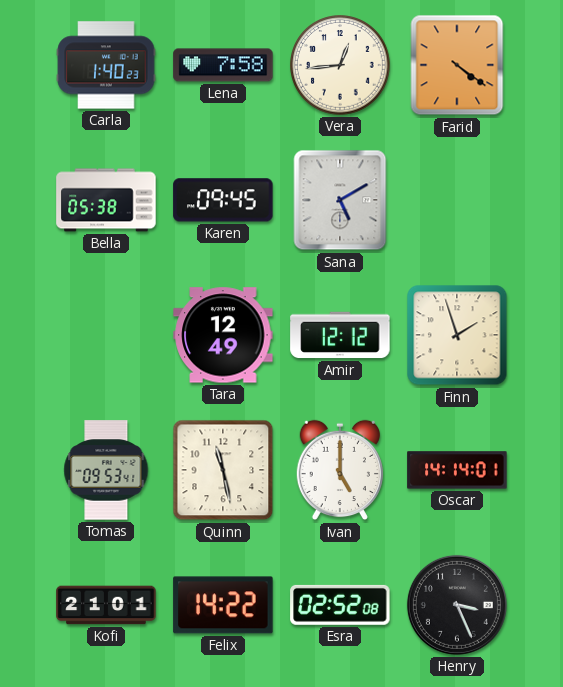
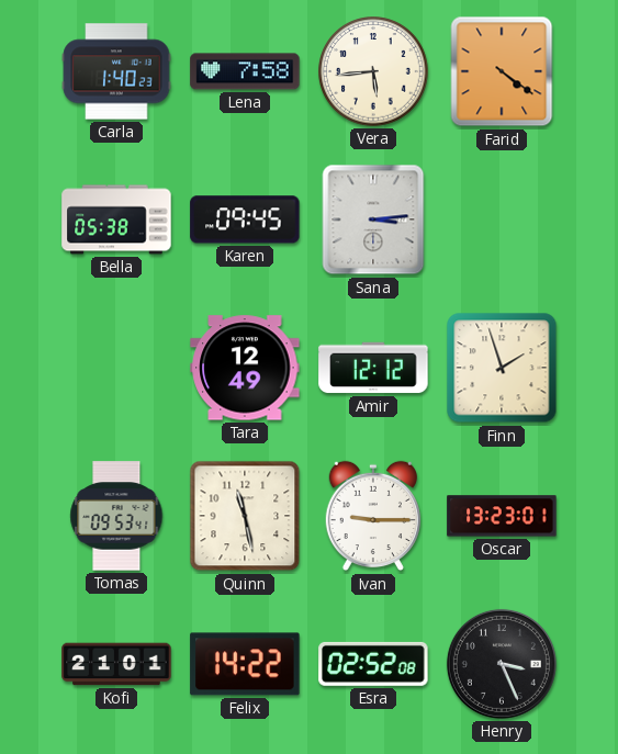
Vera: 12:44 -> 5:44
Sana: 5:10 -> 3:14
Ivan: 5:00 -> 9:15
Oscar: 14:14 -> 13:23
